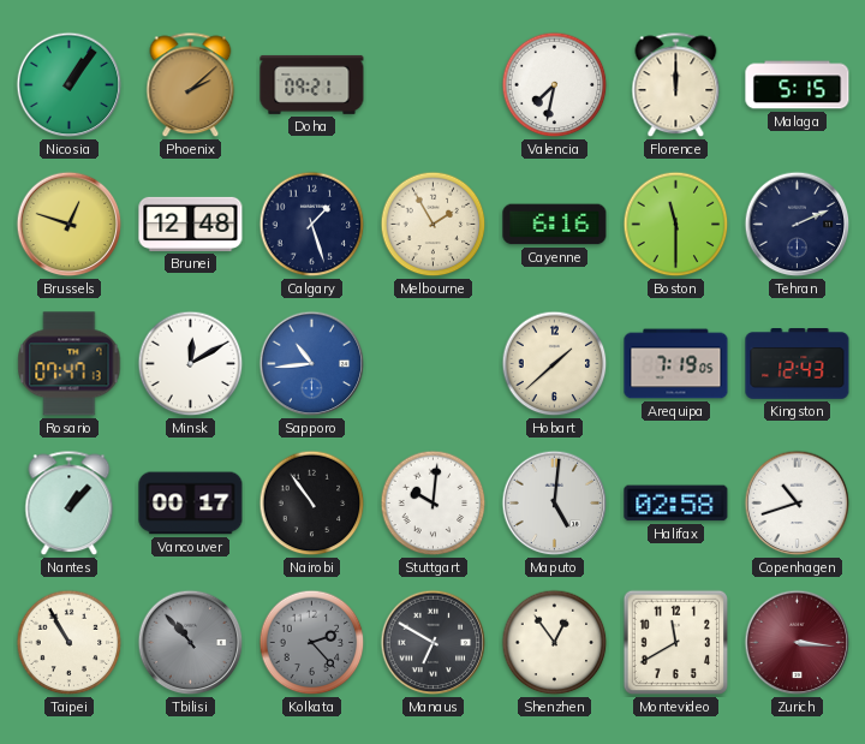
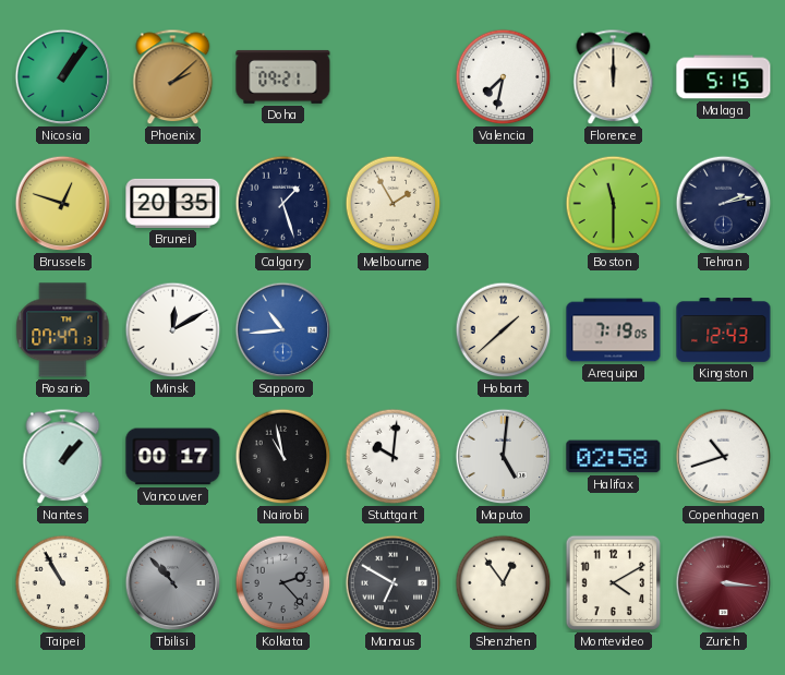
Brunei: 12:48 -> 20:35
Cayenne: 6:16 -> none
Tehran: 2:11 -> 2:13
Nairobi: 10:54 -> 10:58
Montevideo: 11:40 -> 4:10
